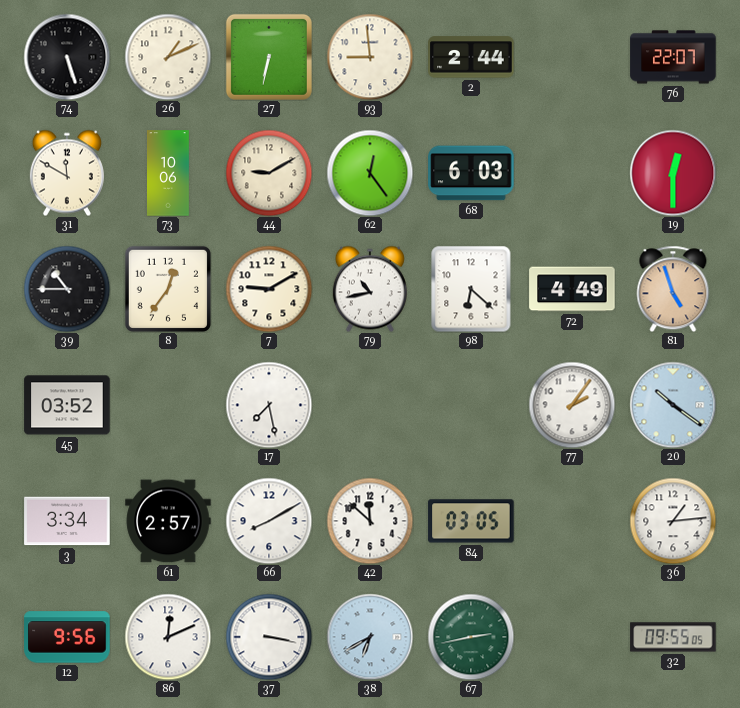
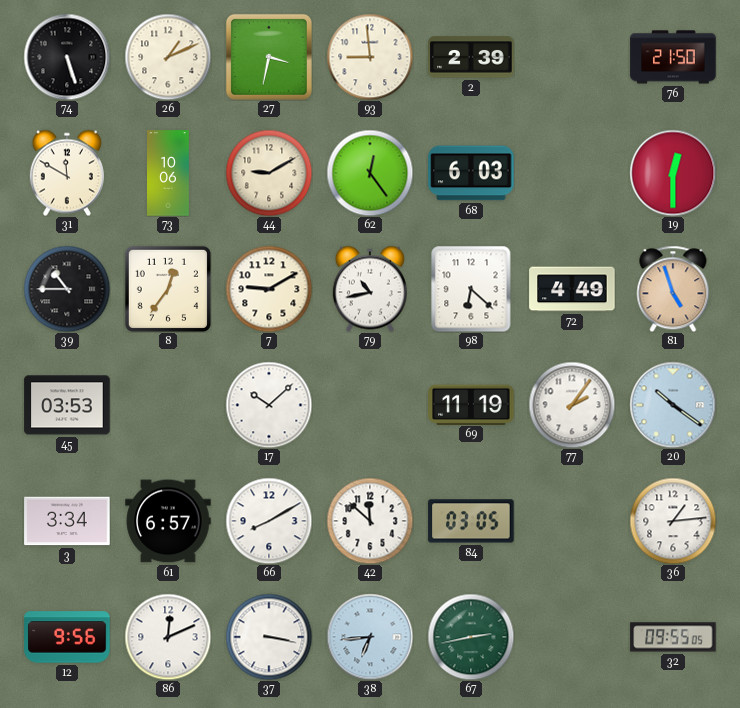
27: 6:32 -> 3:32
2: 2:44 -> 2:39
76: 22:07 -> 21:50
45: 03:52 -> 03:53
17: 7:28 -> 10:08
69: none -> 11:19
61: 2:57 -> 6:57
38: 6:40 -> 6:44
